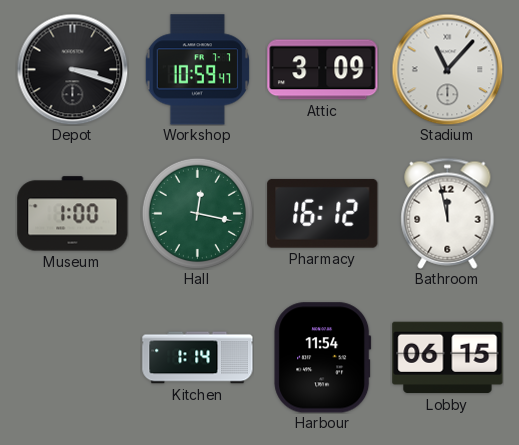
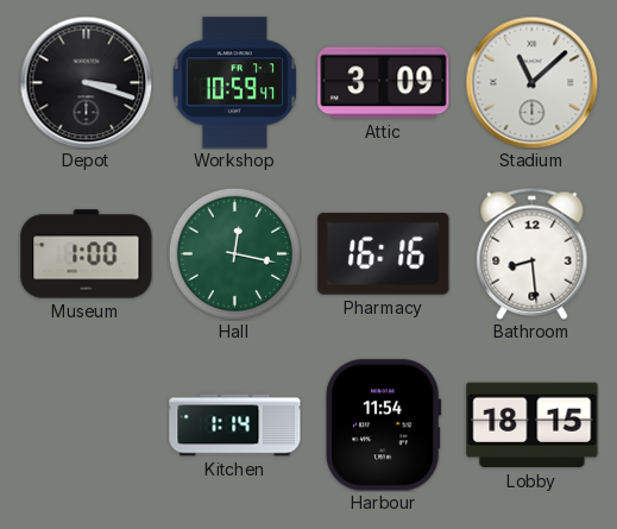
Stadium: 11:07 -> 11:08
Pharmacy: 16:12 -> 16:16
Bathroom: 11:58 -> 8:29
Lobby: 06:15 -> 18:15
